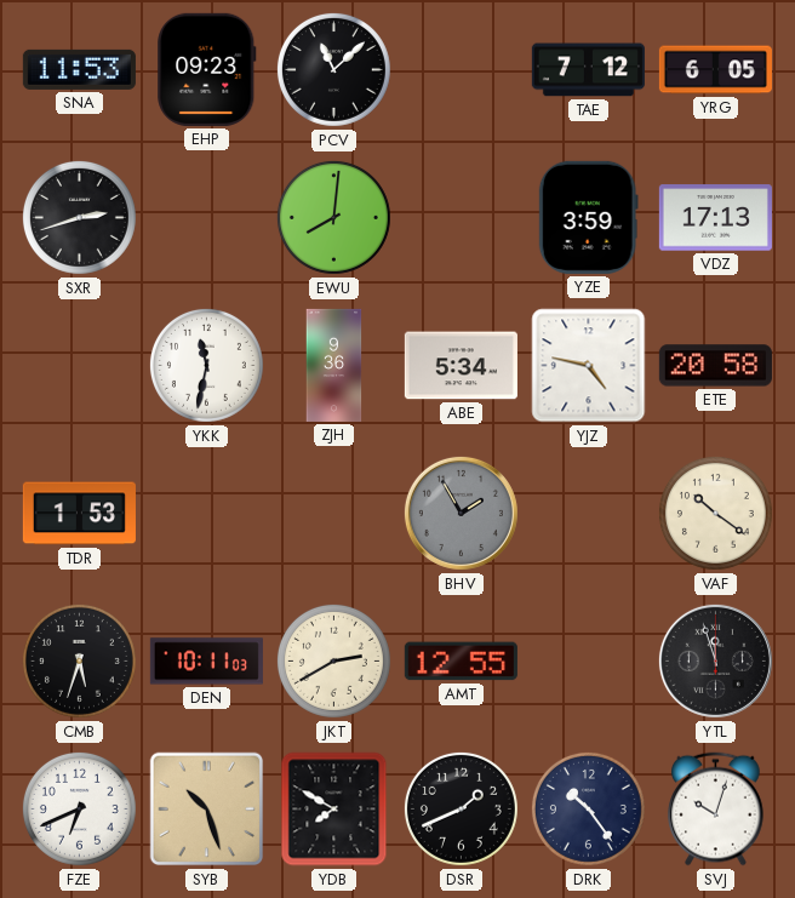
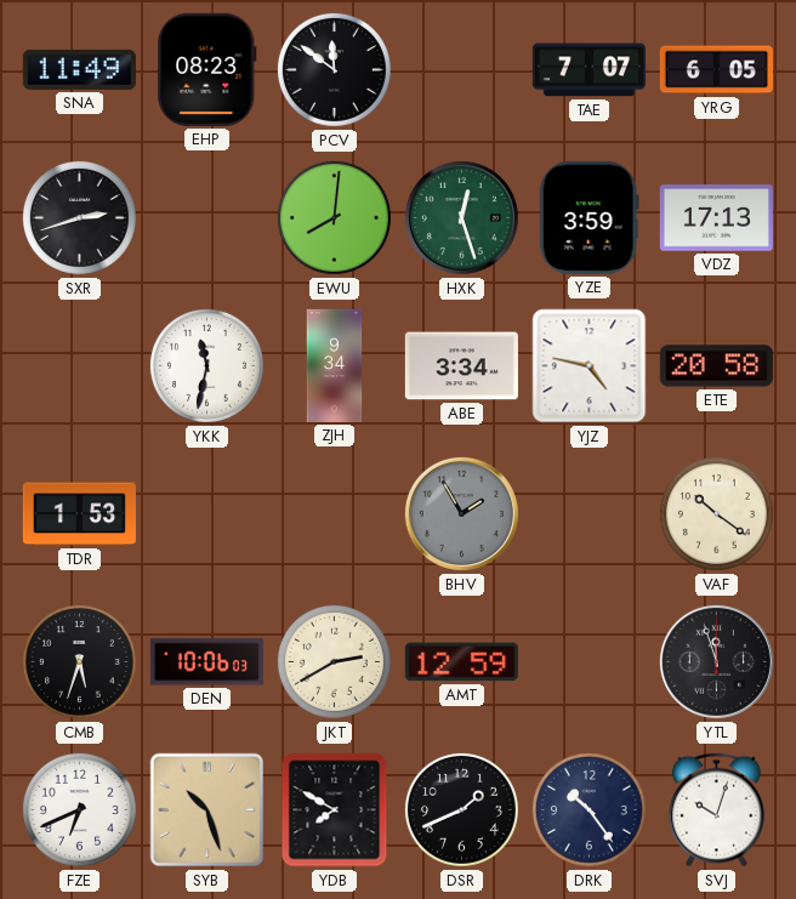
SNA: 11:53 -> 11:49
EHP: 09:23 -> 08:23
PCV: 11:08 -> 11:51
TAE: 7:12 -> 7:07
HXK: none -> 12:27
ZJH: 9:36 -> 9:34
ABE: 5:34 -> 3:34
DEN: 10:11 -> 10:06
AMT: 12:55 -> 12:59
